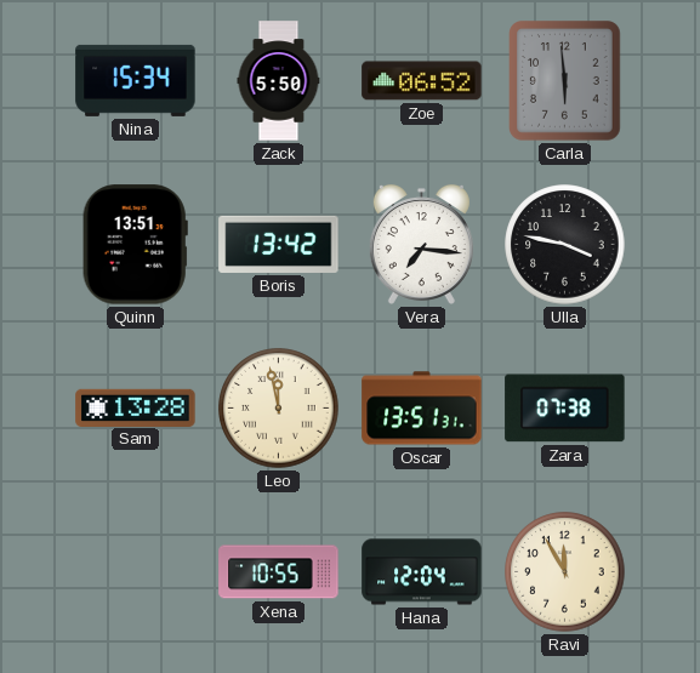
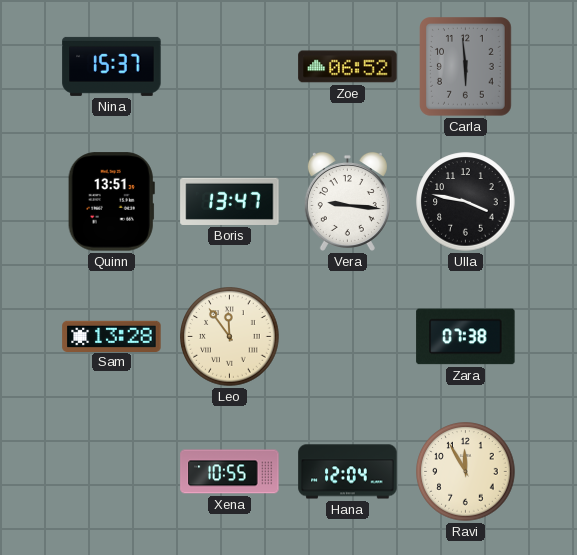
Nina: 15:34 -> 15:37
Zack: 5:50 -> none
Boris: 13:42 -> 13:47
Vera: 7:16 -> 9:16
Leo: 11:58 -> 11:54
Oscar: 13:51 -> none
